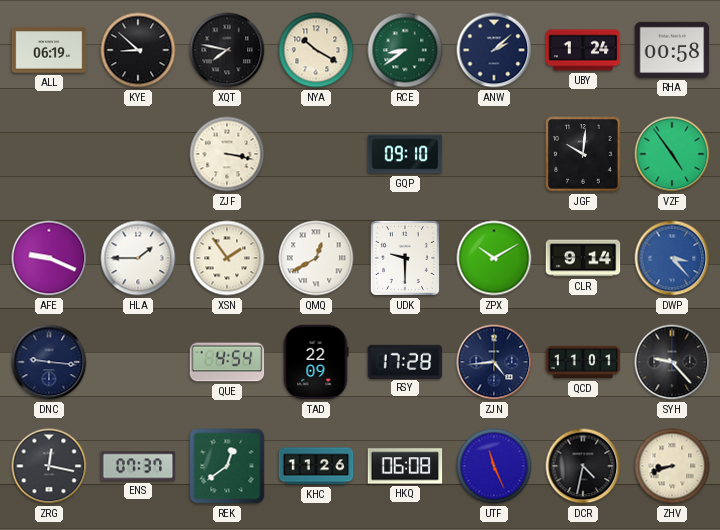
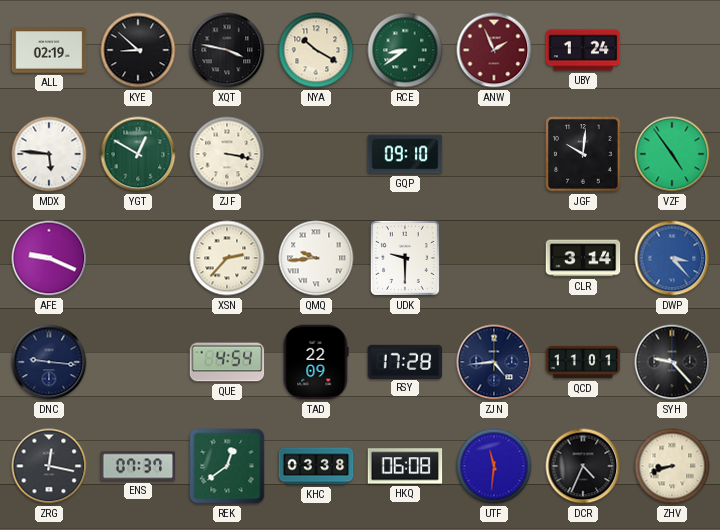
ALL: 06:19 -> 02:19
XQT: 7:47 -> 3:47
ANW: 2:08 -> 1:56
ANW dial: navy -> burgundy
RHA: 00:58 -> none
MDX: none -> 5:46
YGT: none -> 12:50
HLA: 1:45 -> none
XSN: 1:54 -> 2:37
QMQ: 12:40 -> 9:44
ZPX: 10:10 -> none
CLR: 9:14 -> 3:14
KHC: 11:26 -> 03:38
UTF: 11:26 -> 11:31
DCR: 4:32 -> 4:34
